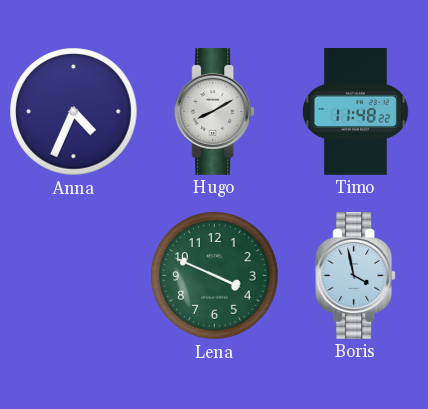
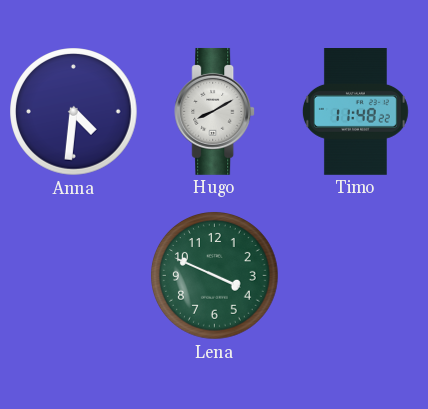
Anna: 4:34 -> 4:31
Boris: 3:58 -> none
